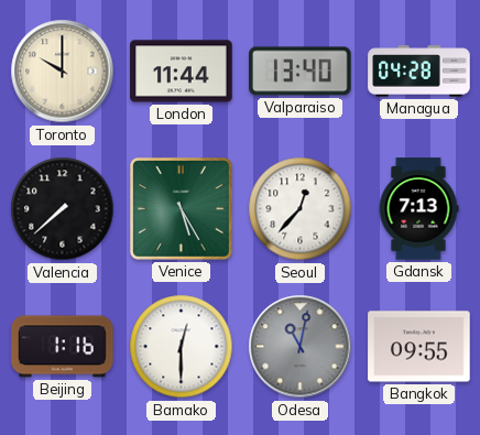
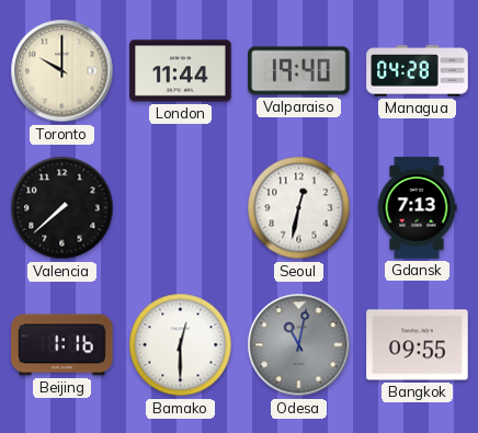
Valparaiso: 13:40 -> 19:40
Venice: 5:25 -> none
Seoul: 12:37 -> 12:32
